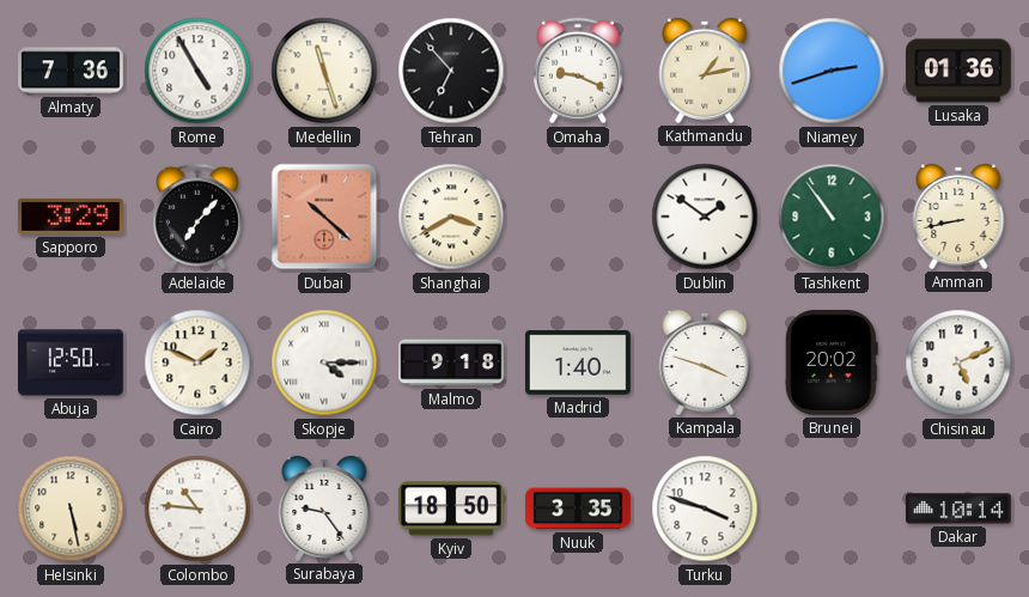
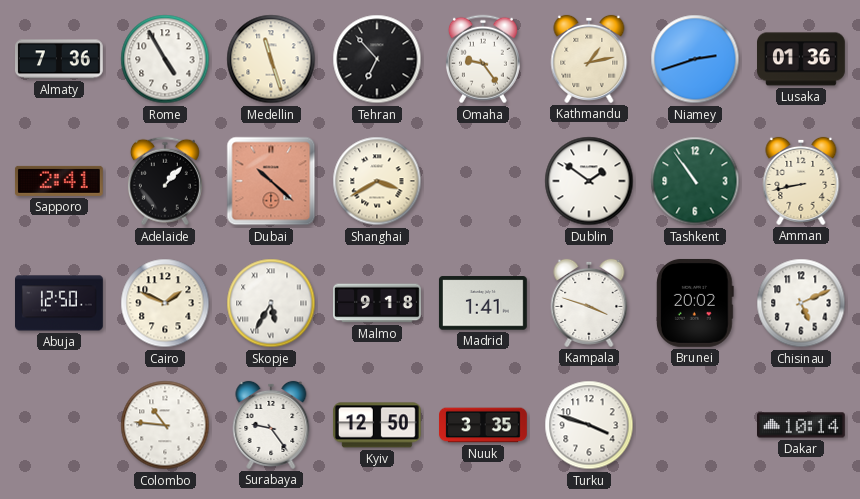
Omaha: 9:19 -> 9:24
Sapporo: 3:29 -> 2:41
Adelaide: 7:07 -> 1:07
Skopje: 4:15 -> 5:35
Madrid: 1:40 -> 1:41
Helsinki: 5:28 -> none
Kyiv: 18:50 -> 12:50
